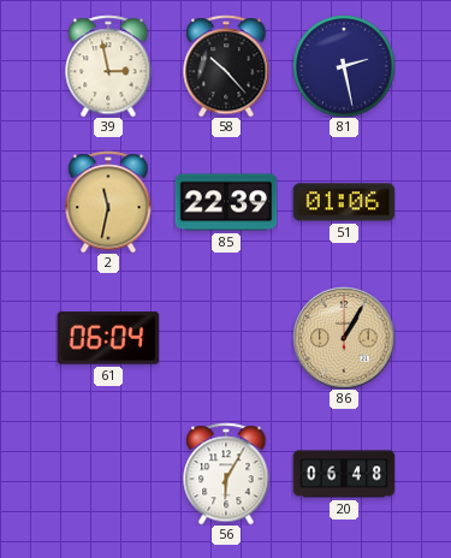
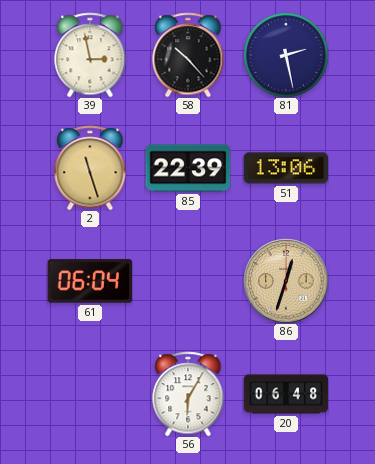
2: 11:32 -> 11:27
51: 01:06 -> 13:06
86: 1:05 -> 12:33
